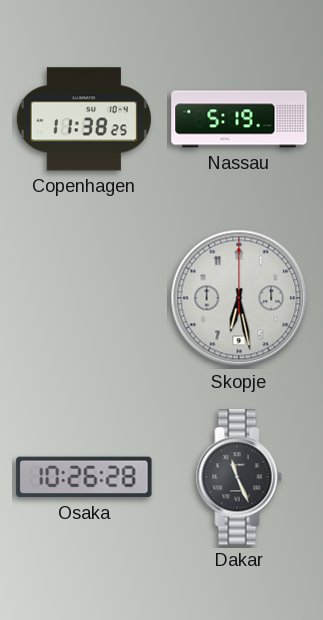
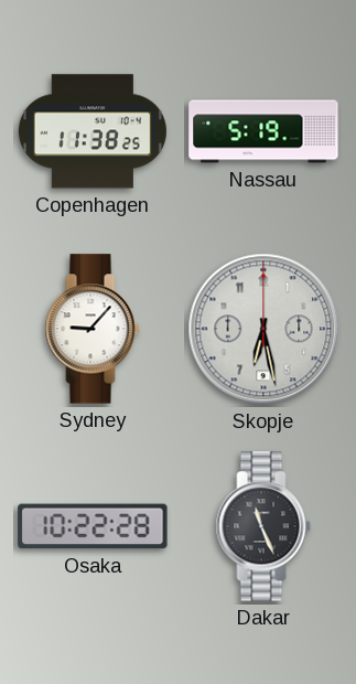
Sydney: none -> 9:07
Osaka: 10:26 -> 10:22
